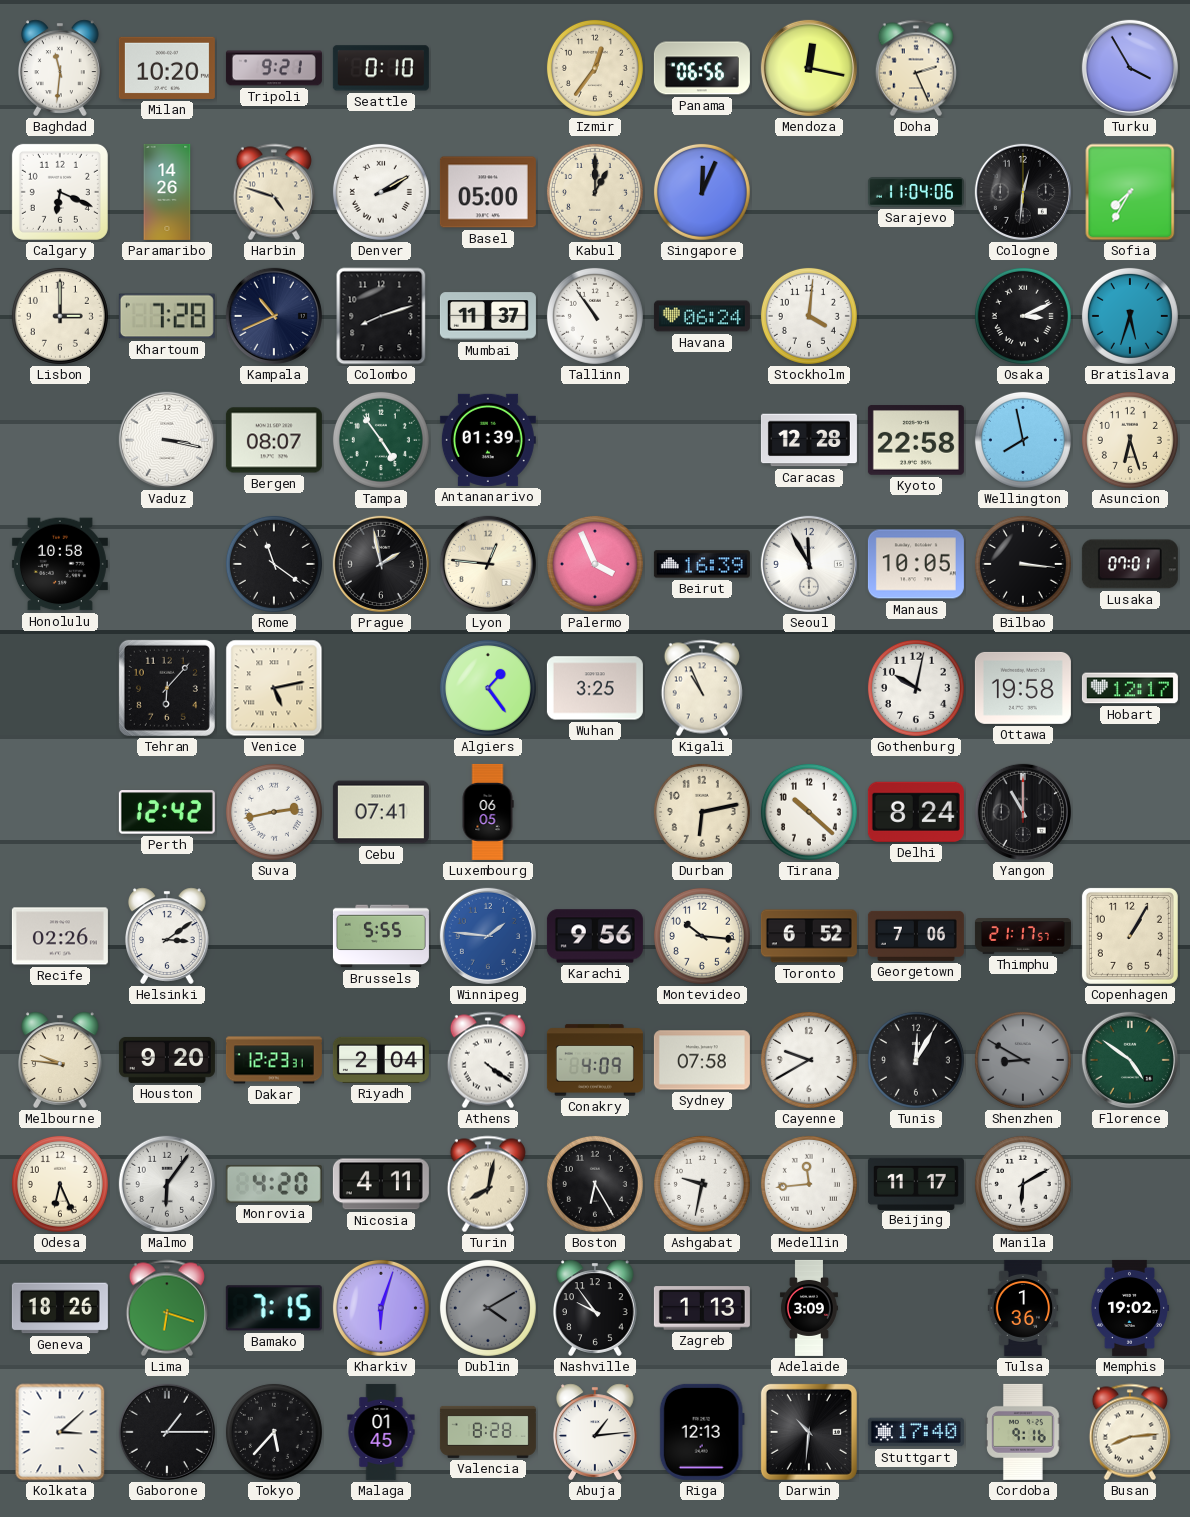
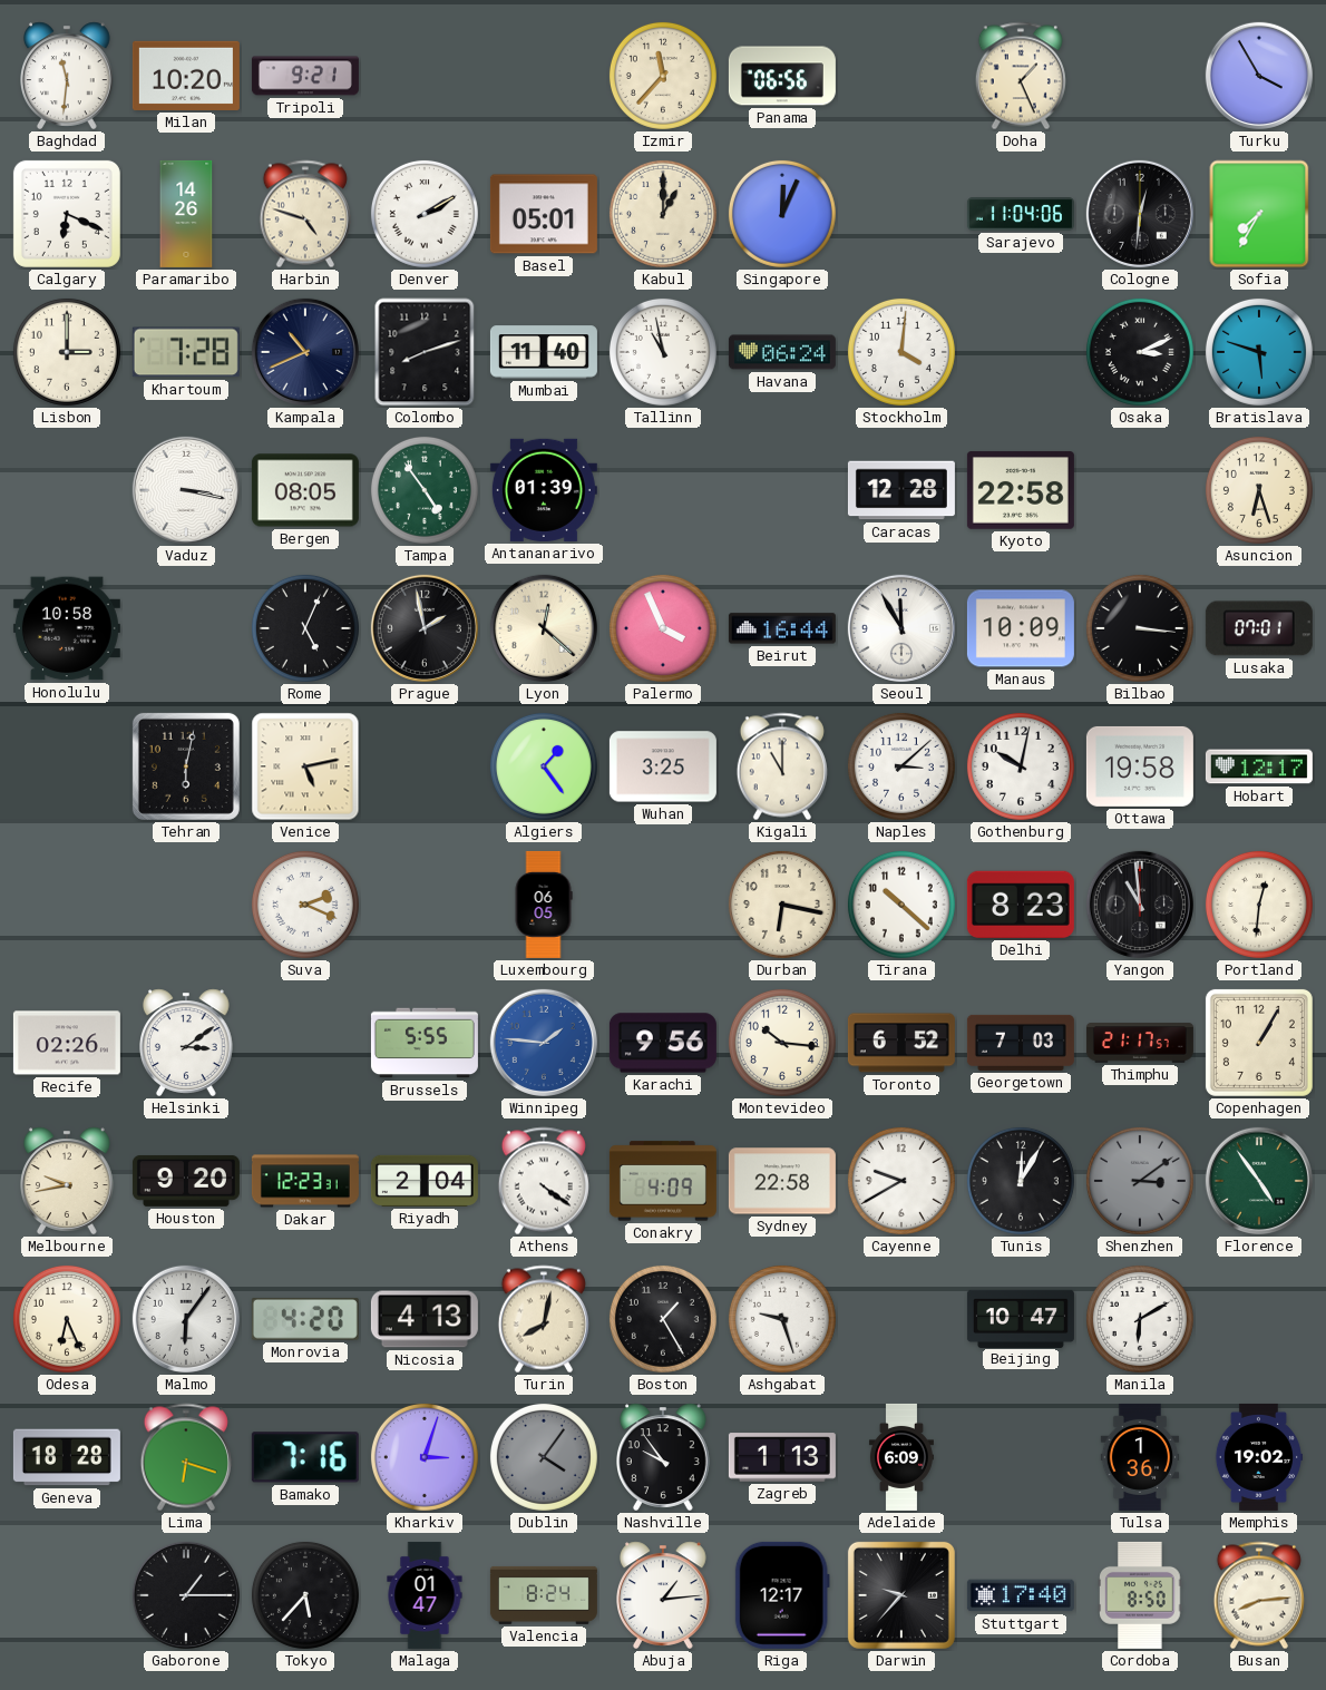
Seattle: 0:10 -> none
Izmir: 12:36 -> 11:37
Mendoza: 12:17 -> none
Doha: 2:26 -> 1:26
Basel: 05:00 -> 05:01
Mumbai: 11:37 -> 11:40
Tallinn: 10:54 -> 10:58
Bratislava: 5:33 -> 5:48
Bergen: 08:07 -> 08:05
Wellington: 7:58 -> none
Rome: 11:21 -> 5:04
Lyon: 12:46 -> 12:22
Beirut: 16:39 -> 16:44
Manaus: 10:05 -> 10:09
Tehran: 6:07 -> 6:02
Kigali: 10:56 -> 11:00
Naples: none -> 3:08
Perth: 12:42 -> none
Suva: 2:43 -> 2:19
Cebu: 07:41 -> none
Durban: 6:13 -> 6:17
Delhi: 8:24 -> 8:23
Yangon: 11:00 -> 10:59
Portland: none -> 12:31
Georgetown: 7:06 -> 7:03
Melbourne: 9:46 -> 9:43
Sydney: 07:58 -> 22:58
Shenzhen: 8:50 -> 3:09
Florence: 4:51 -> 4:54
Nicosia: 4:11 -> 4:13
Boston: 6:25 -> 1:25
Ashgabat: 9:32 -> 9:27
Medellin: 11:44 -> none
Beijing: 11:17 -> 10:47
Geneva: 18:26 -> 18:28
Bamako: 7:15 -> 7:16
Kharkiv: 6:03 -> 3:03
Dublin: 4:10 -> 4:06
Adelaide: 3:09 -> 6:09
Kolkata: 3:08 -> none
Malaga: 01:45 -> 01:47
Valencia: 8:28 -> 8:24
Riga: 12:13 -> 12:17
Darwin: 10:31 -> 9:37
Cordoba: 9:16 -> 8:50
